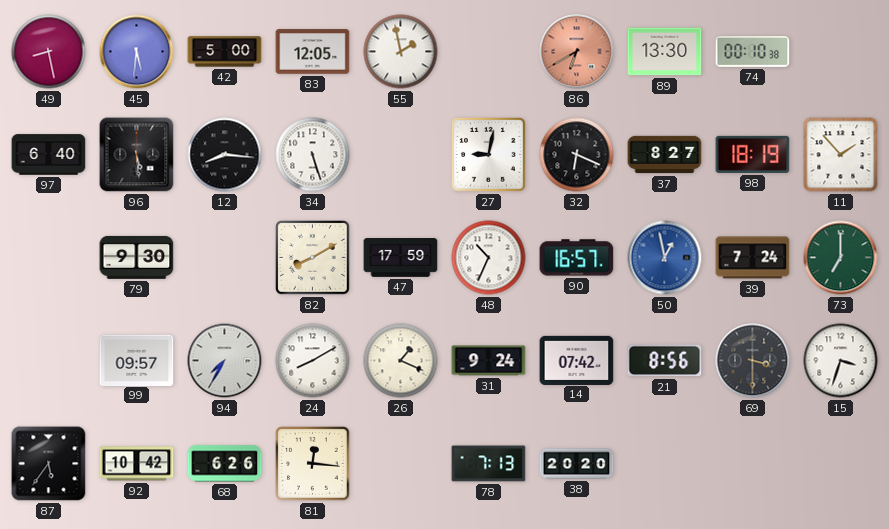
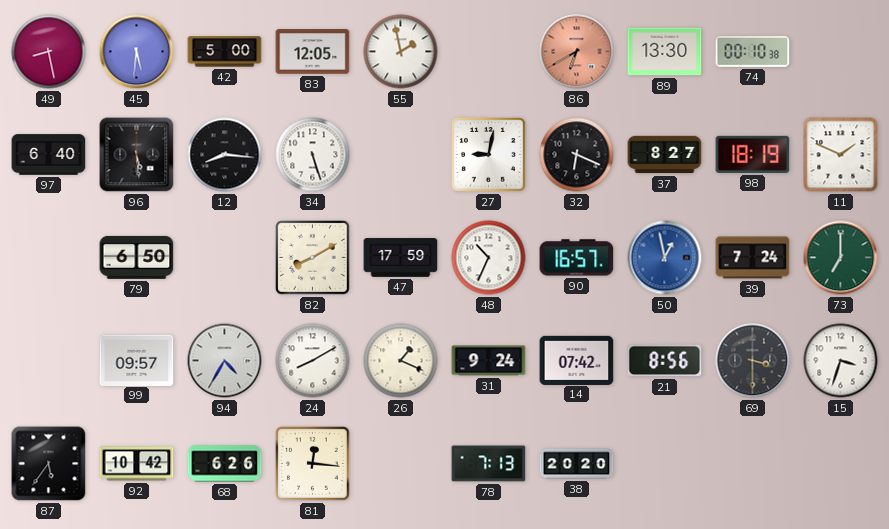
11: 1:53 -> 1:49
79: 9:30 -> 6:50
94: 7:35 -> 4:35
